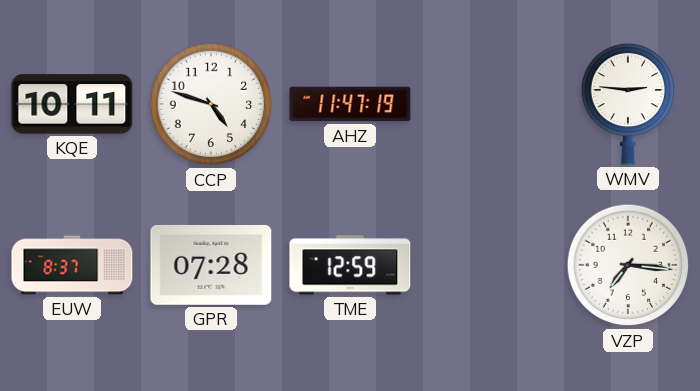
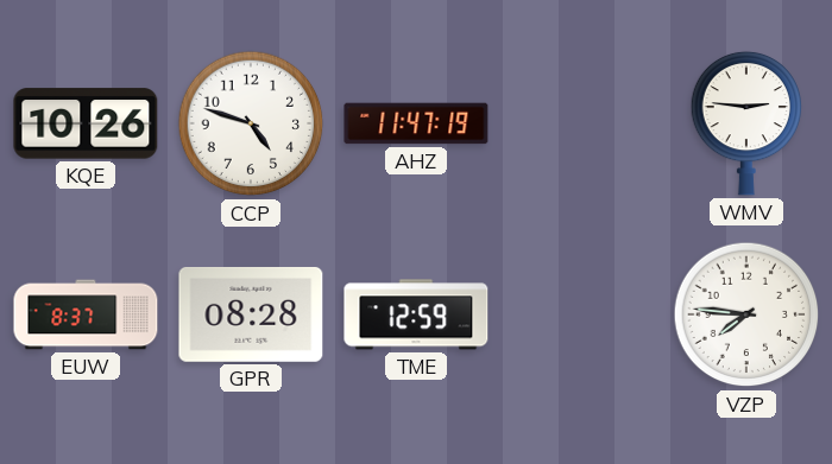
KQE: 10:11 -> 10:26
GPR: 07:28 -> 08:28
VZP: 7:16 -> 7:46
